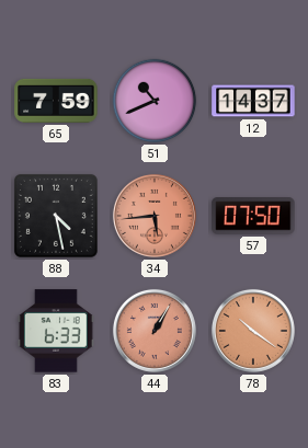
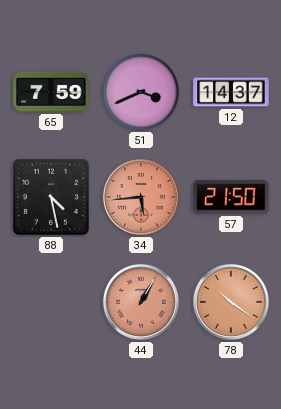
51: 10:41 -> 3:41
57: 07:50 -> 21:50
83: 6:33 -> none
